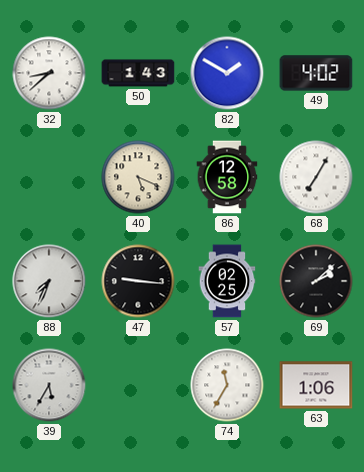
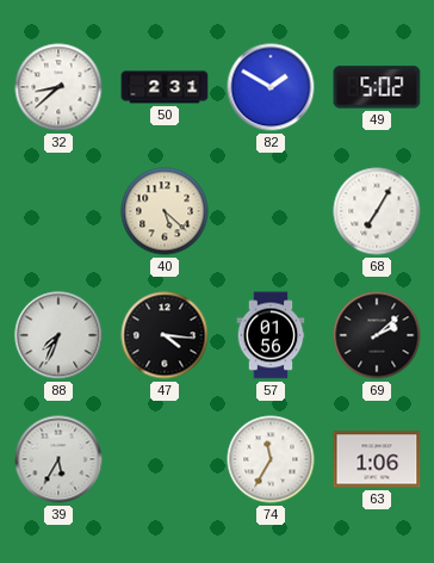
50: 1:43 -> 2:31
49: 4:02 -> 5:02
40: 5:19 -> 5:22
86: 12:58 -> none
47: 9:16 -> 4:16
57: 02:25 -> 01:56
